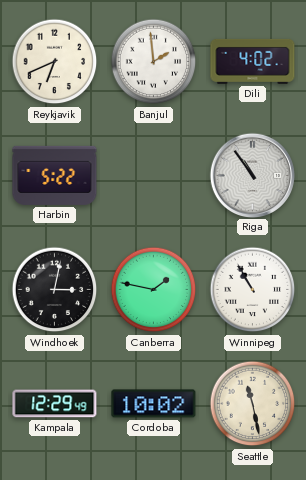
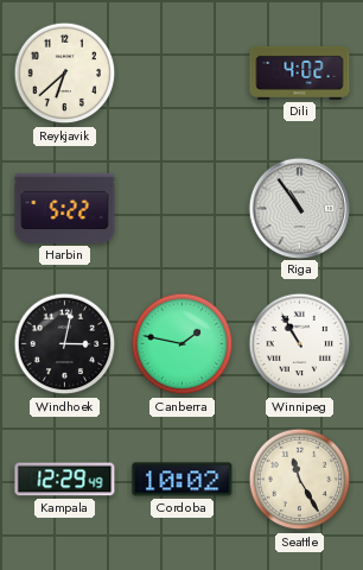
Reykjavik: 6:41 -> 6:38
Banjul: 1:59 -> none
Seattle: 11:28 -> 11:25
